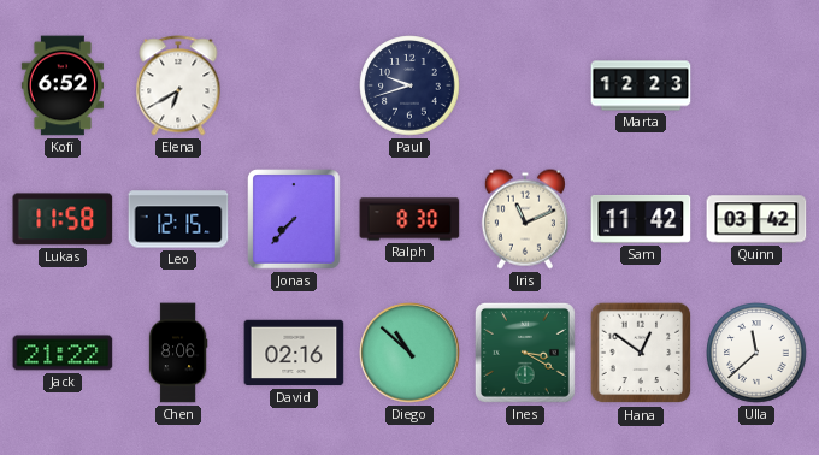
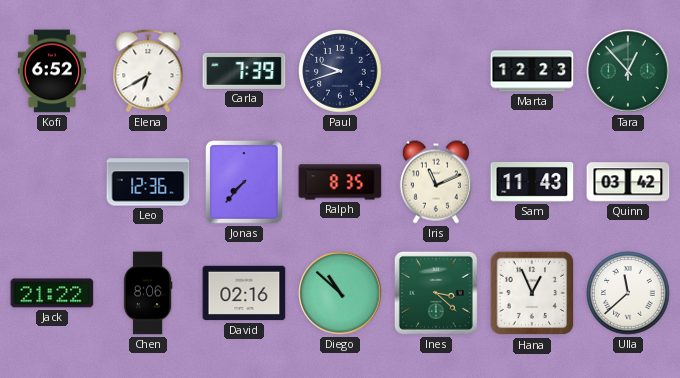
Carla: none -> 7:39
Tara: none -> 12:53
Lukas: 11:58 -> none
Leo: 12:15 -> 12:36
Ralph: 8:30 -> 8:35
Sam: 11:42 -> 11:43
Ines: 3:20 -> 3:22
Hana: 12:51 -> 12:56
